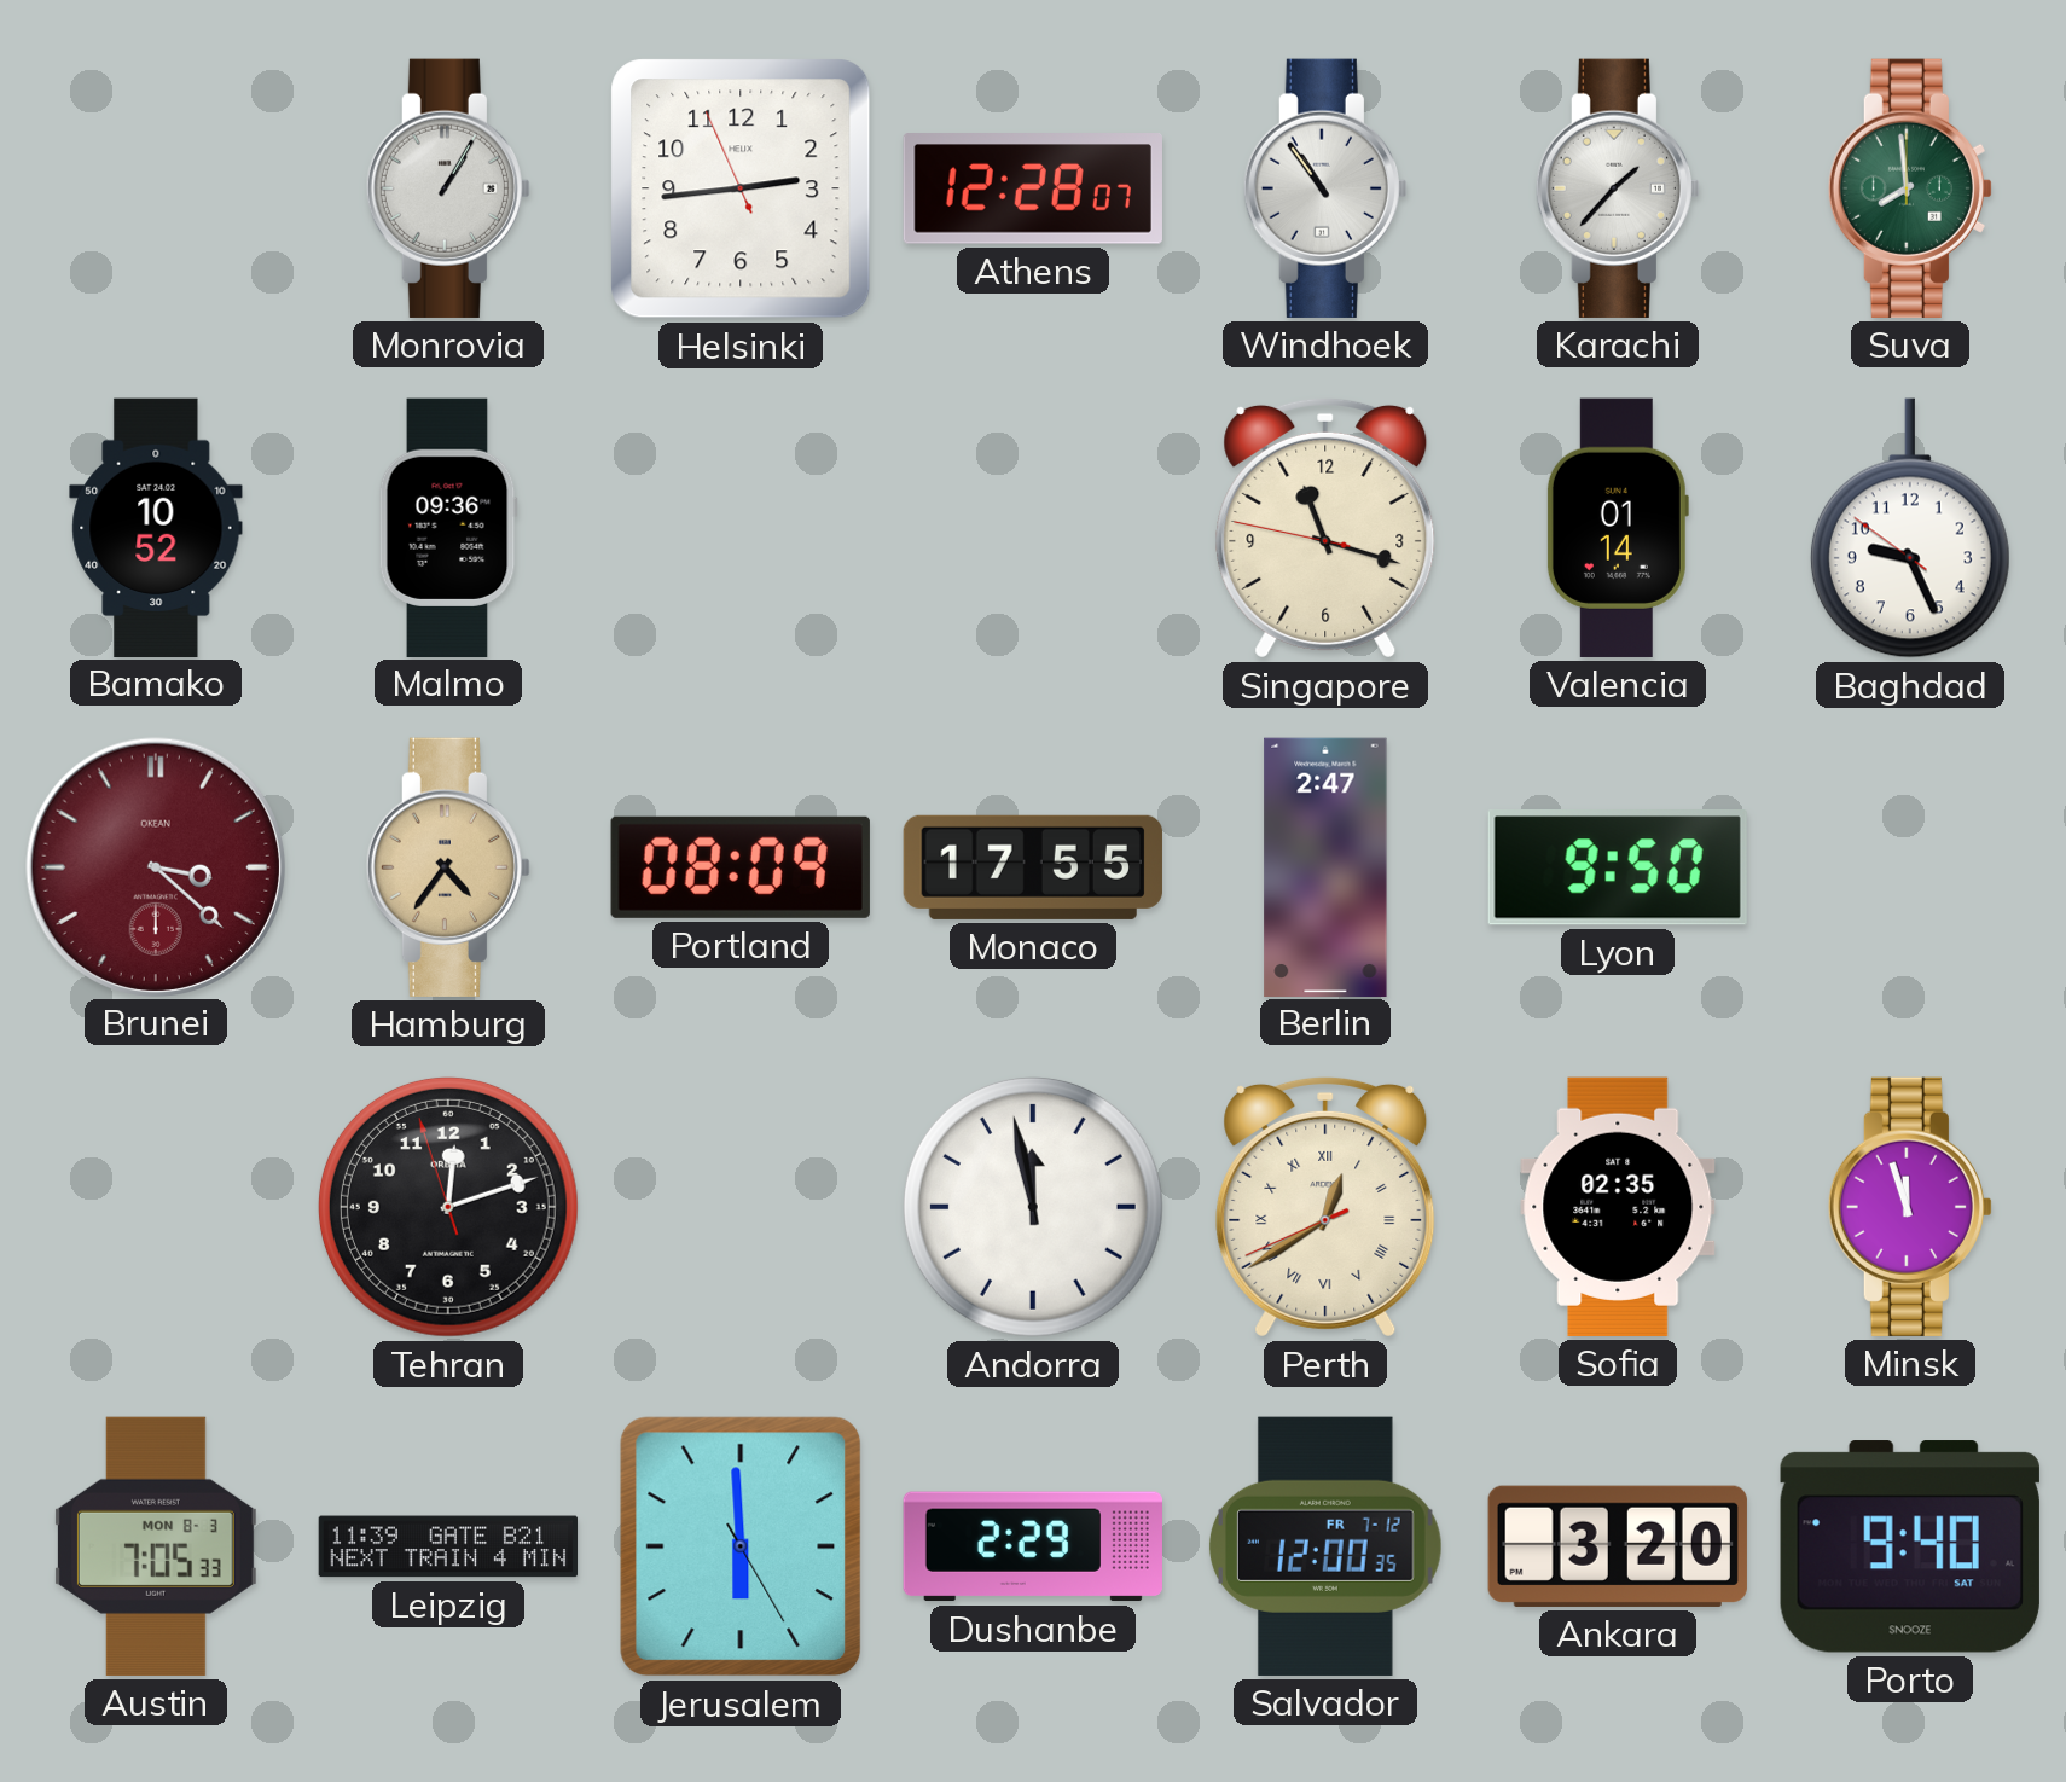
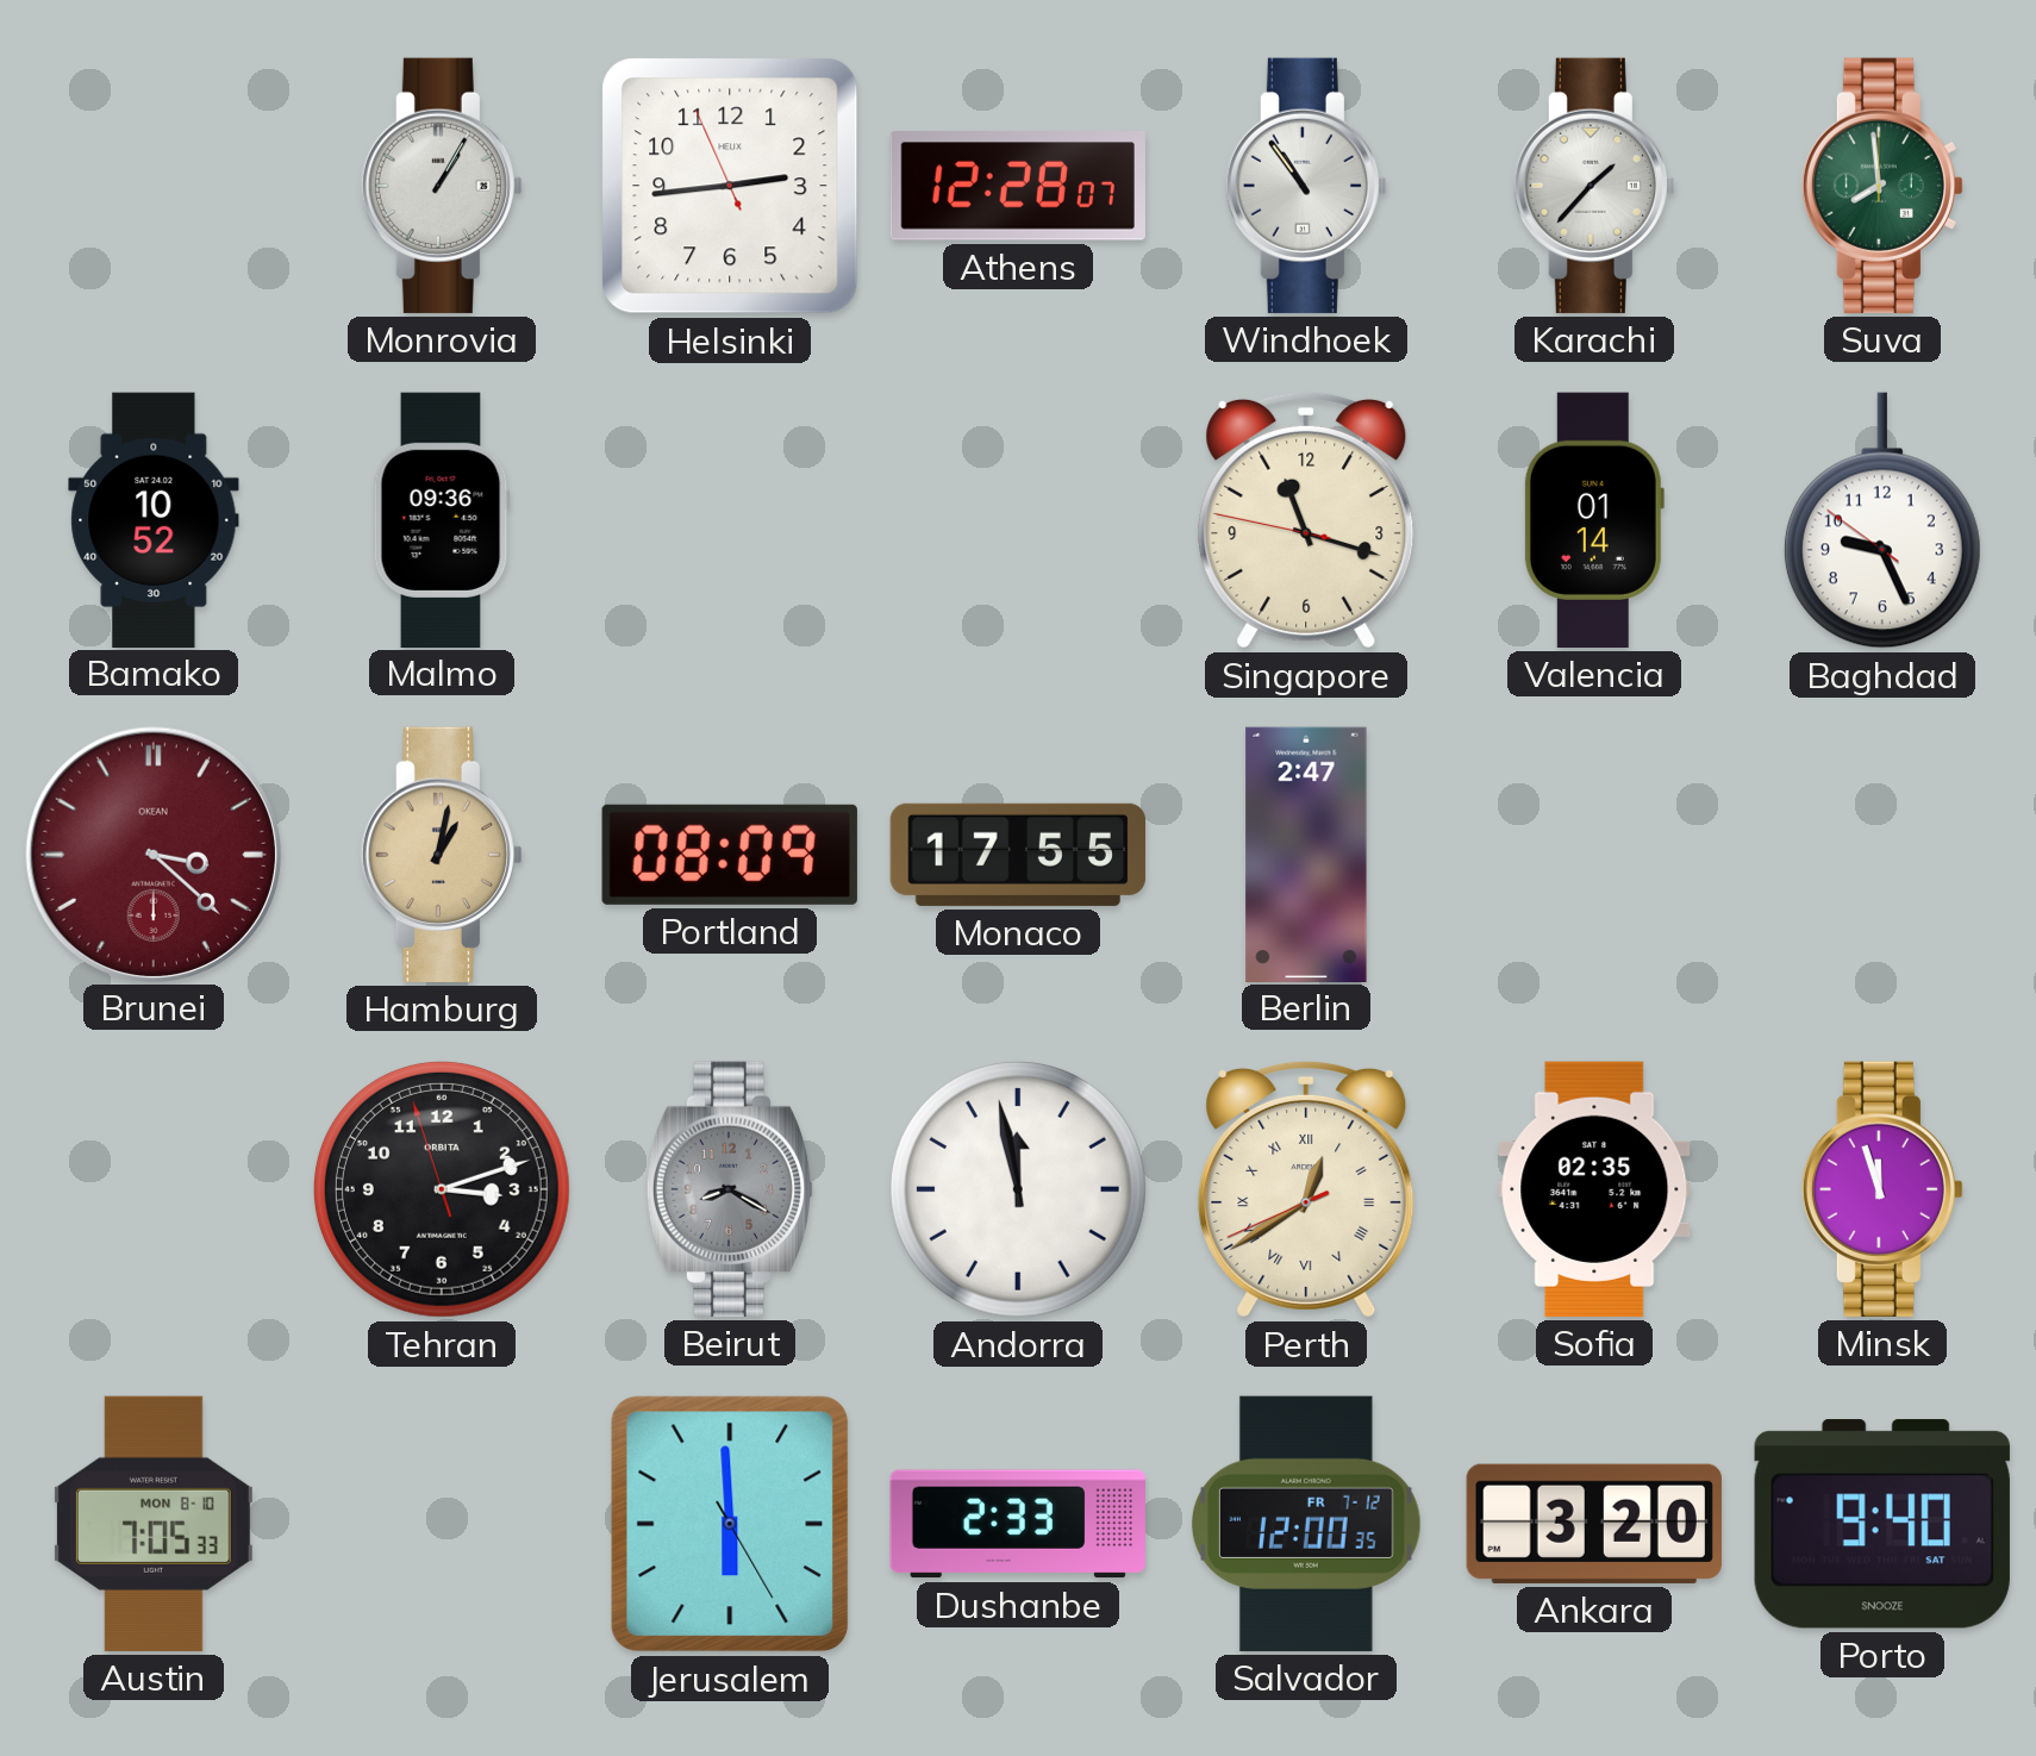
Hamburg: 4:36 -> 1:02
Lyon: 9:50 -> none
Tehran: 12:11 -> 3:11
Beirut: none -> 8:20
Austin date: MON 8-3 -> MON 8-10
Leipzig: 11:39 -> none
Dushanbe: 2:29 -> 2:33
